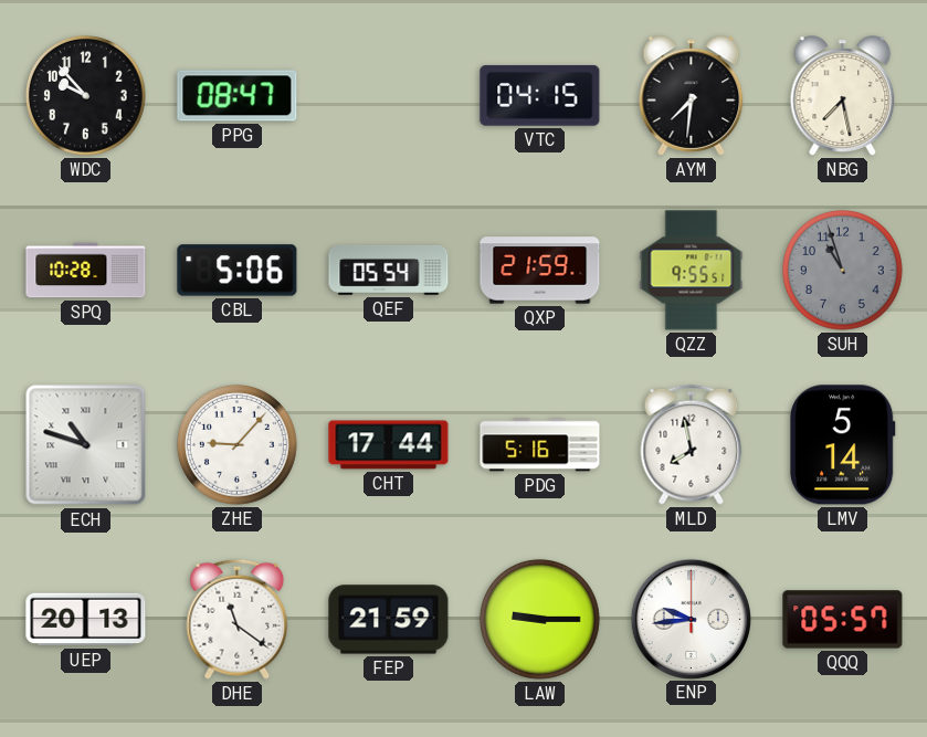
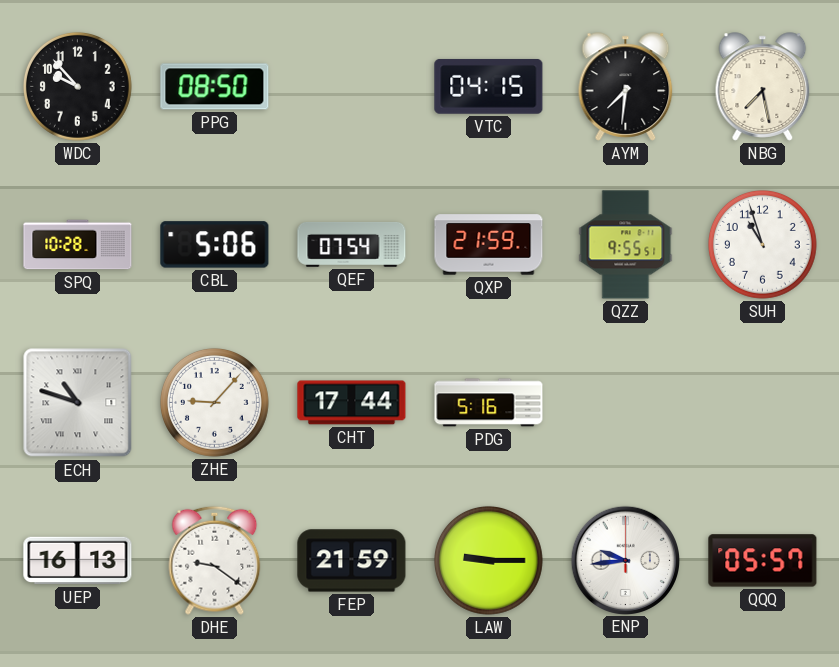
PPG: 08:47 -> 08:50
QEF: 05:54 -> 07:54
SUH dial: grey -> white
MLD: 7:58 -> none
LMV: 5:14 -> none
UEP: 20:13 -> 16:13
DHE: 11:21 -> 9:21
